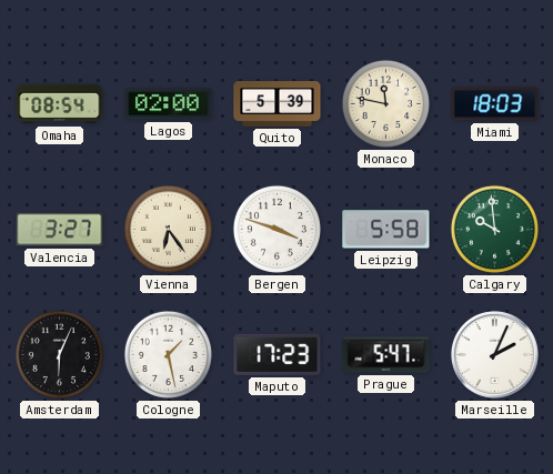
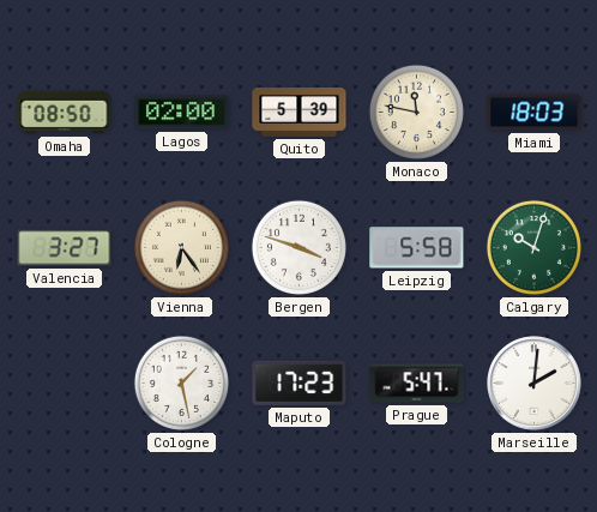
Omaha: 08:54 -> 08:50
Calgary: 9:59 -> 10:03
Amsterdam: 6:04 -> none
Marseille: 2:04 -> 2:01
